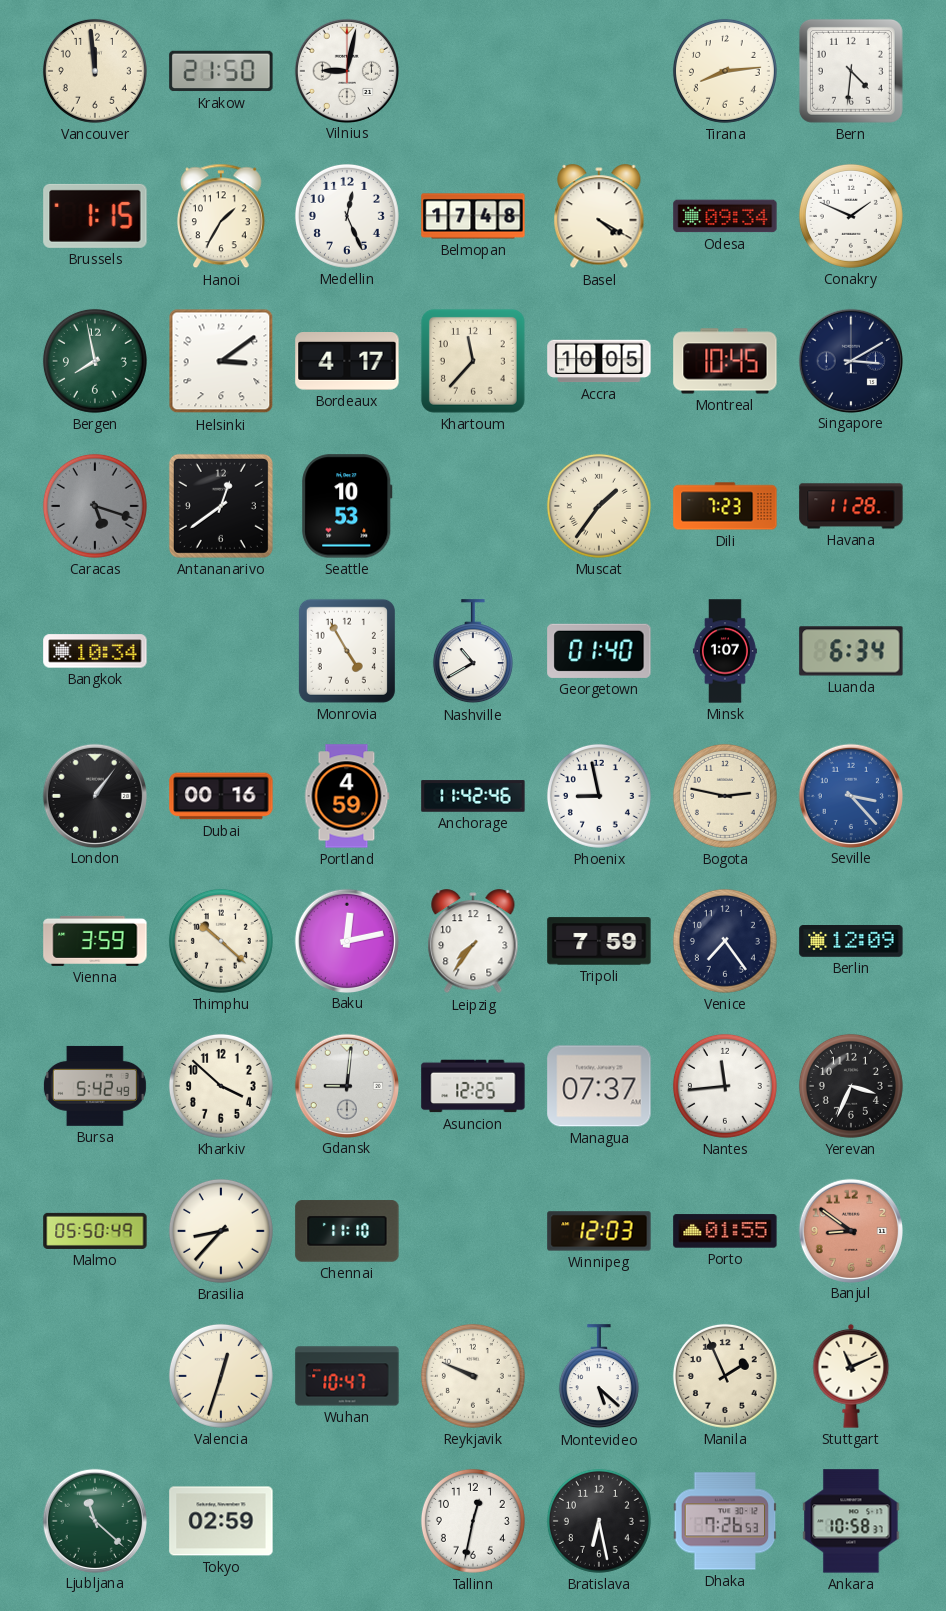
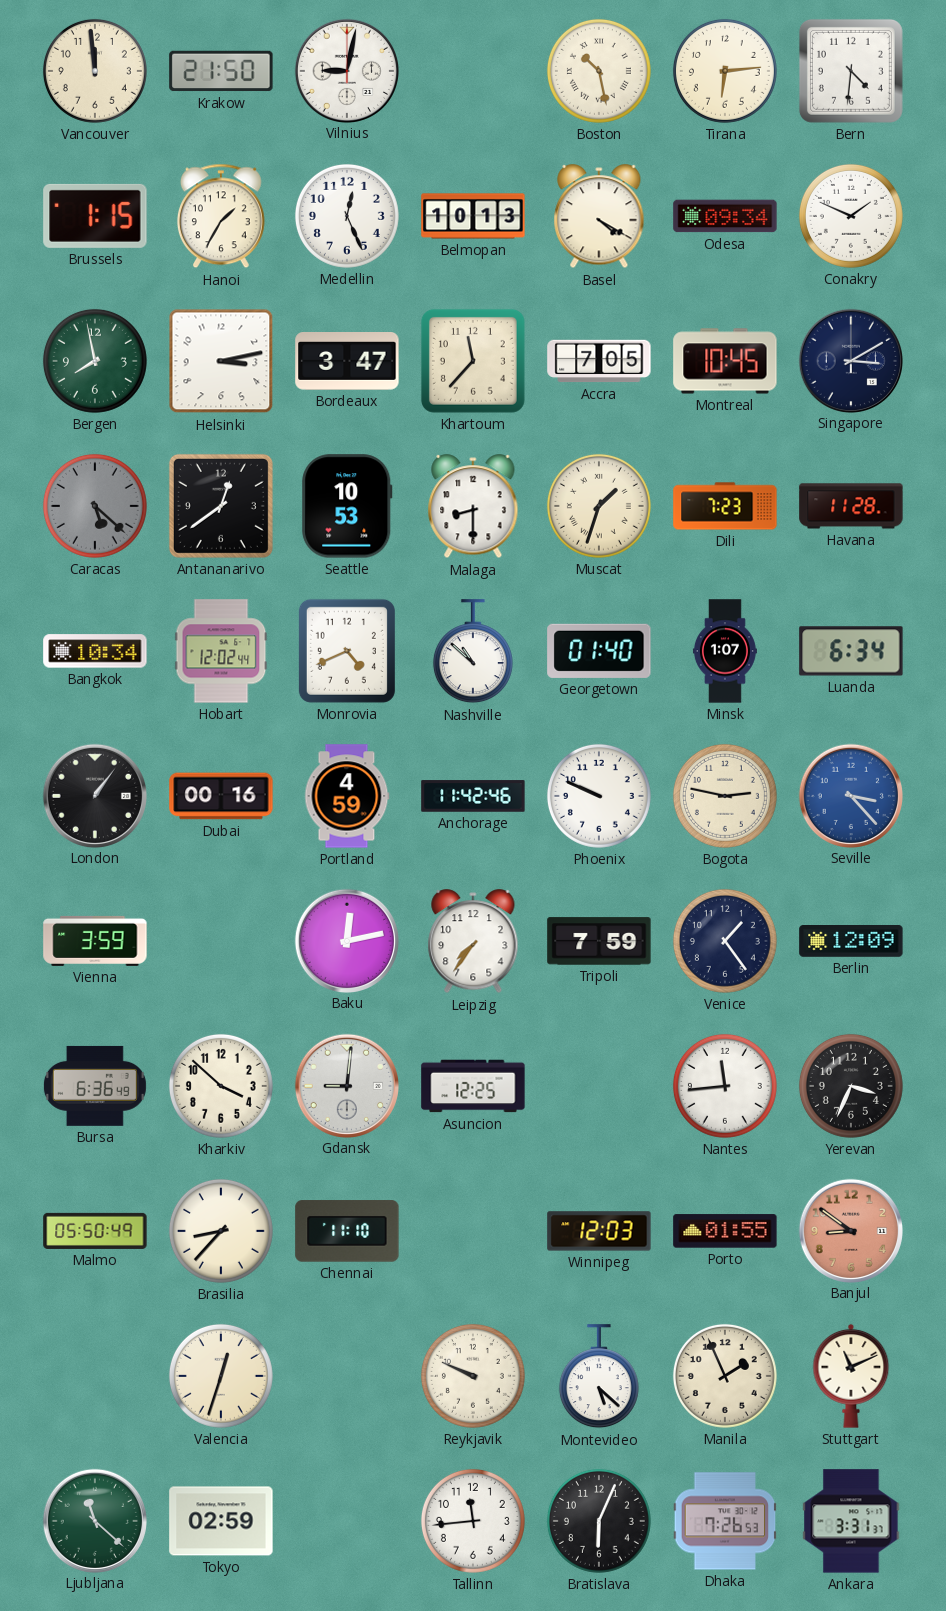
Boston: none -> 10:28
Tirana: 8:14 -> 6:14
Belmopan: 17:48 -> 10:13
Helsinki: 3:09 -> 3:13
Bordeaux: 4:17 -> 3:47
Accra: 10:05 -> 7:05
Caracas: 5:18 -> 5:22
Malaga: none -> 8:30
Muscat: 1:36 -> 1:33
Hobart: none -> 12:02
Monrovia: 4:55 -> 4:41
Nashville: 10:40 -> 10:52
Phoenix: 8:58 -> 9:49
Thimphu: 10:22 -> none
Venice: 7:24 -> 1:24
Bursa: 5:42 -> 6:36
Managua: 07:37 -> none
Wuhan: 10:47 -> none
Tallinn: 12:32 -> 11:44
Bratislava: 6:28 -> 6:04
Ankara: 10:58 -> 3:31
